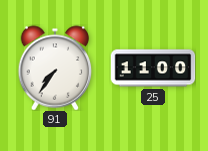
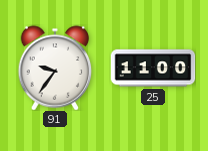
91: 7:36 -> 9:36
